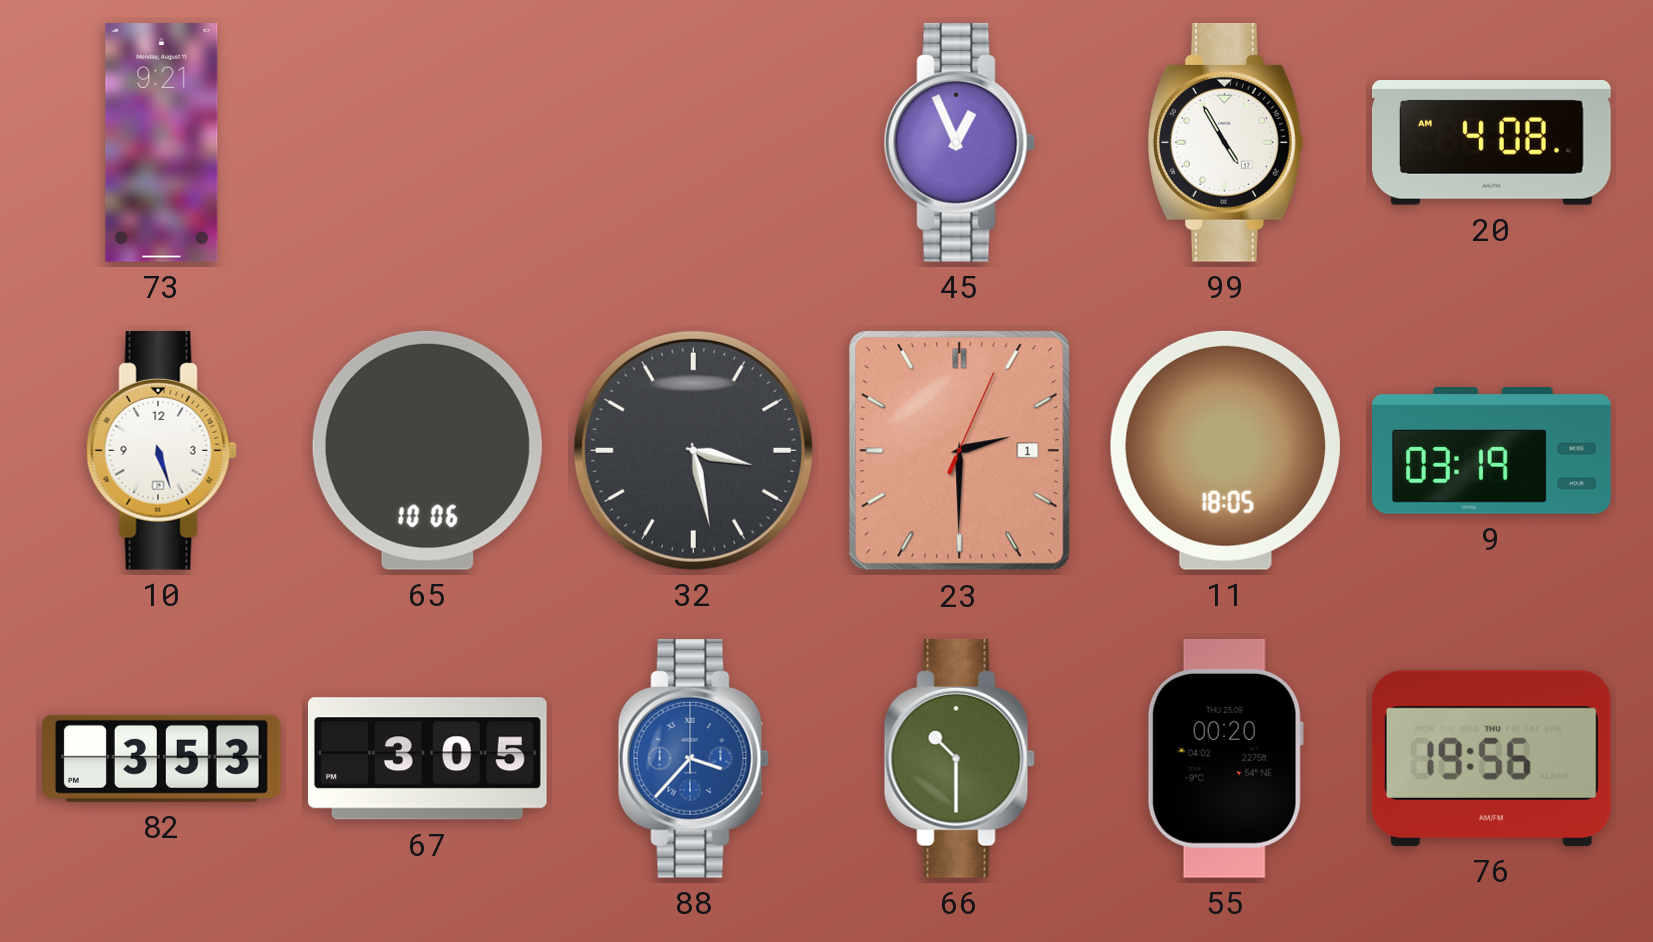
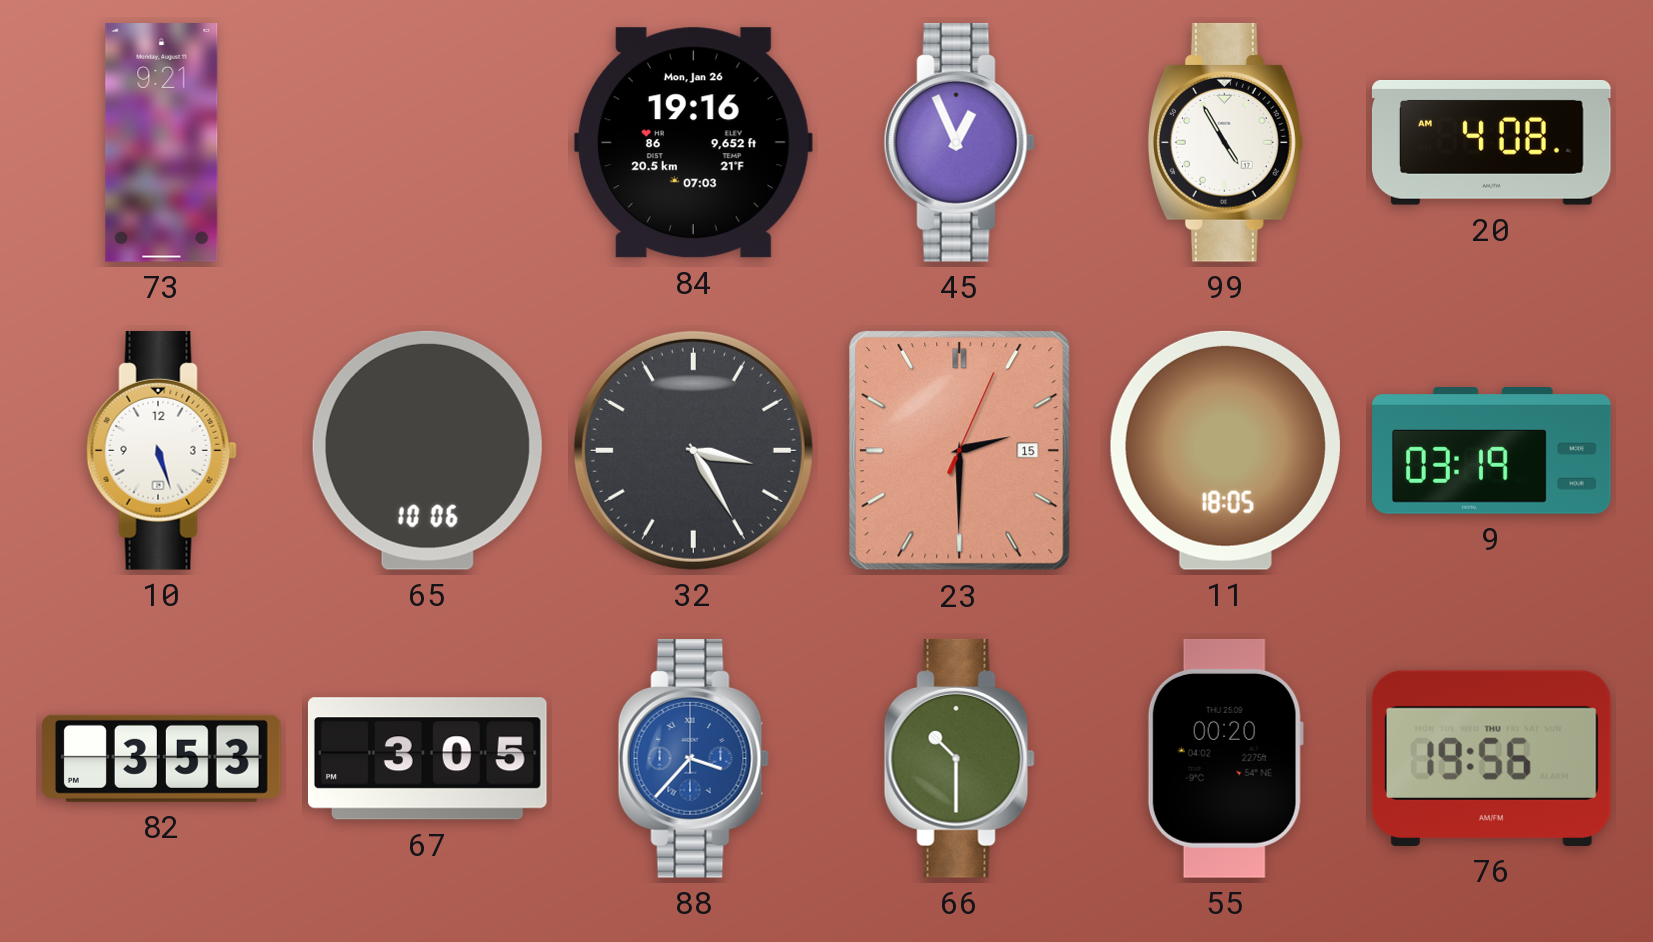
84: none -> 19:16
32: 3:28 -> 3:25
23 date: 1 -> 15
